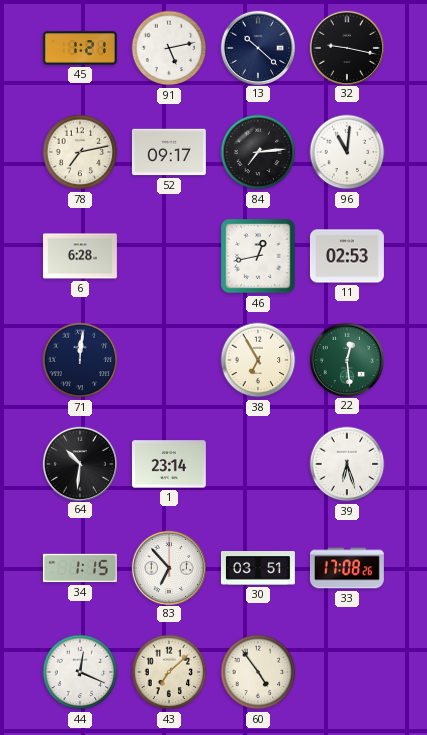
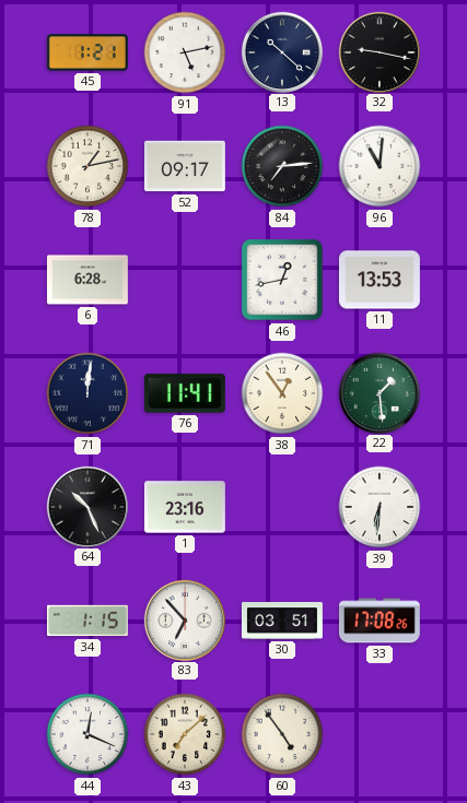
78: 7:13 -> 1:13
11: 02:53 -> 13:53
76: none -> 11:41
38: 6:55 -> 12:54
22: 12:29 -> 1:29
64: 10:31 -> 10:26
1: 23:14 -> 23:16
39: 6:27 -> 6:31
